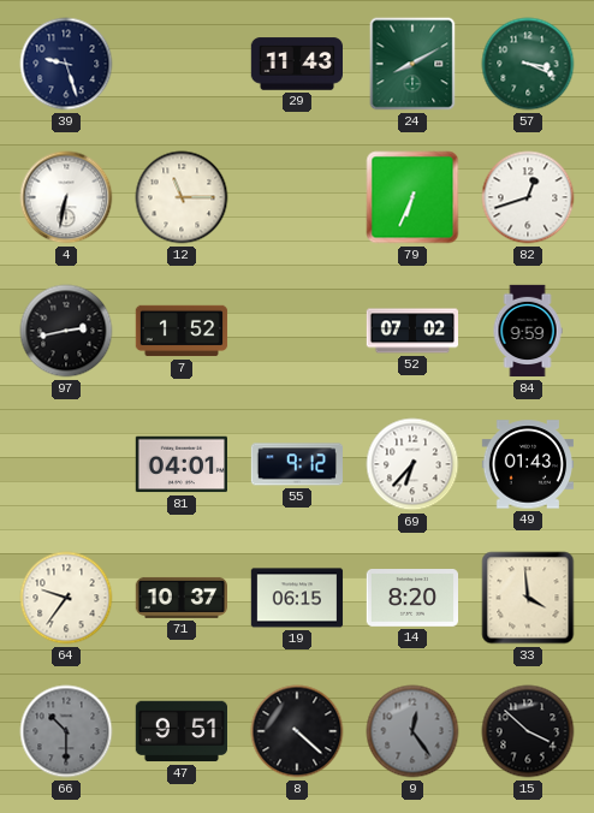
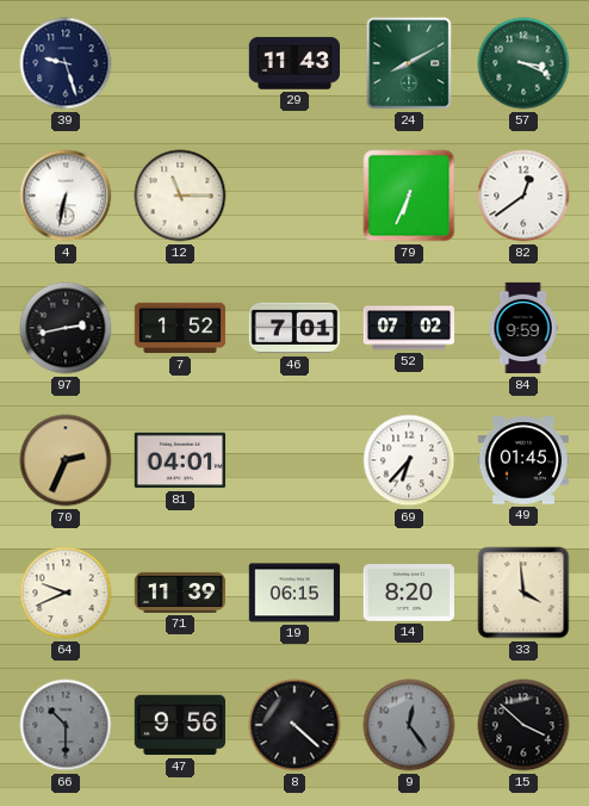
82: 12:42 -> 12:39
46: none -> 7:01
70: none -> 2:34
55: 9:12 -> none
49: 01:43 -> 01:45
64: 9:36 -> 9:41
71: 10:37 -> 11:39
47: 9:51 -> 9:56
